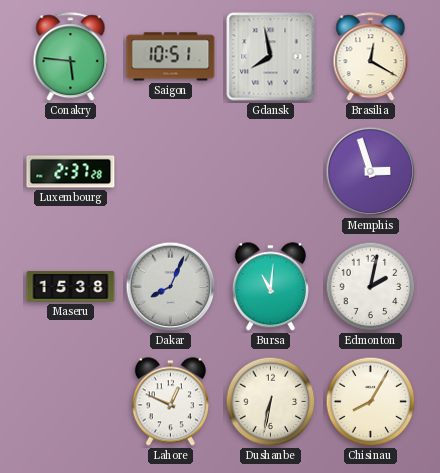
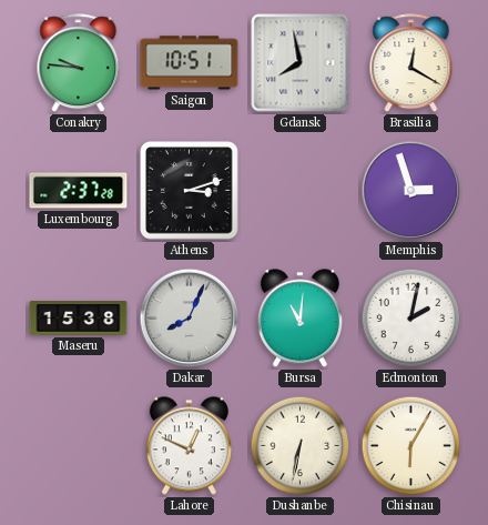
Conakry: 5:46 -> 9:46
Athens: none -> 3:12
Chisinau: 8:05 -> 6:05
